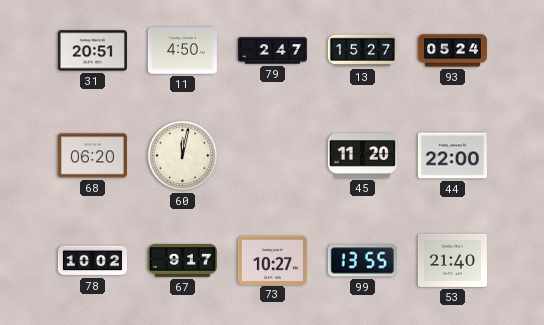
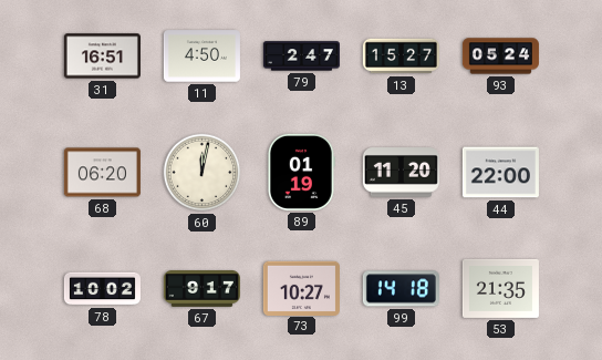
31: 20:51 -> 16:51
89: none -> 01:19
99: 13:55 -> 14:18
53: 21:40 -> 21:35
